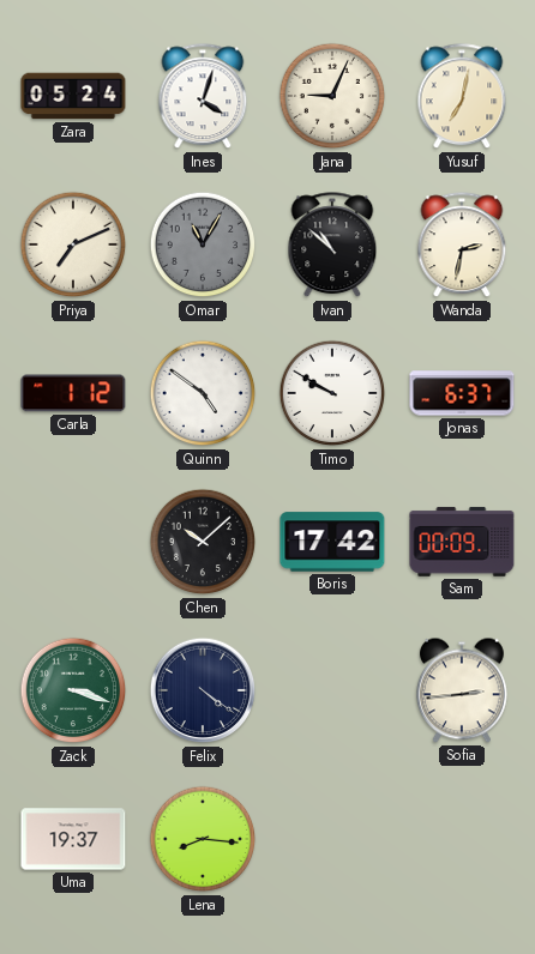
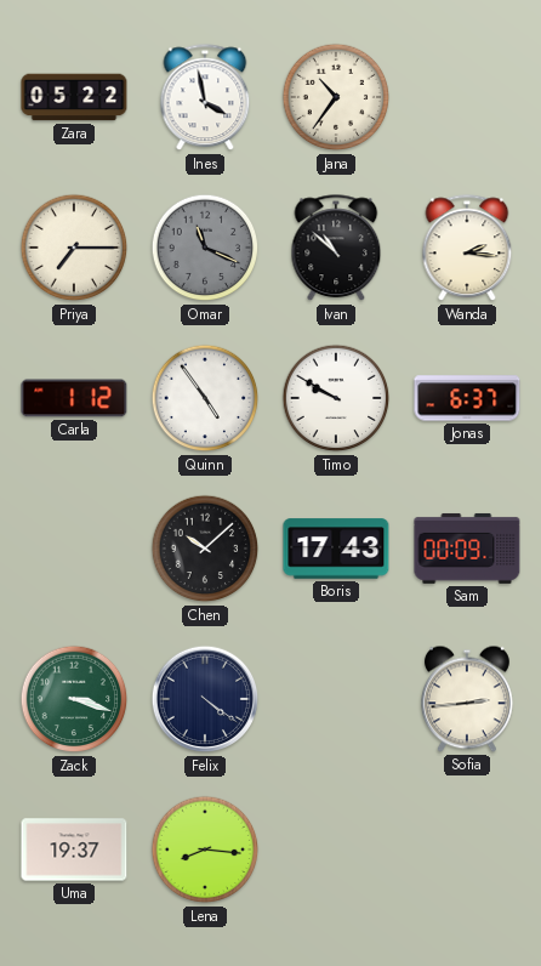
Zara: 05:24 -> 05:22
Ines: 4:03 -> 3:58
Jana: 9:04 -> 10:36
Yusuf: 7:02 -> none
Priya: 7:11 -> 7:15
Omar: 11:05 -> 11:19
Wanda: 2:32 -> 2:16
Quinn: 4:51 -> 4:54
Boris: 17:42 -> 17:43
